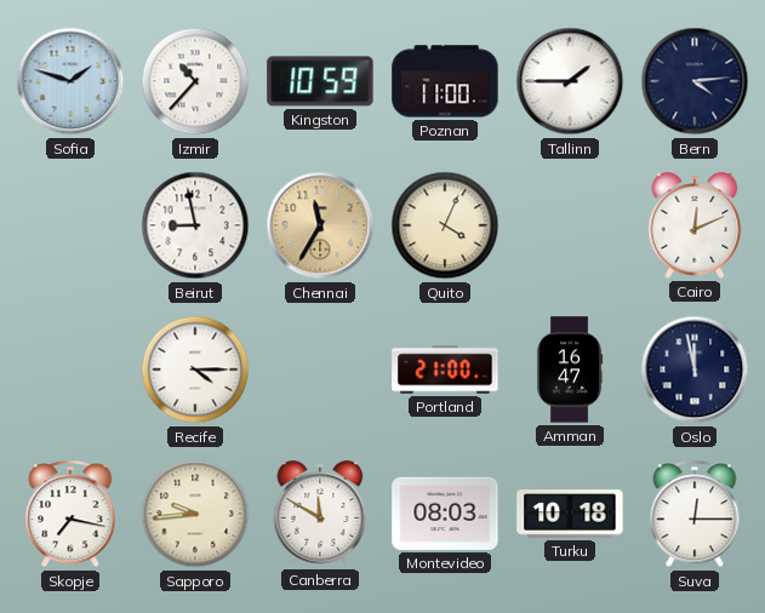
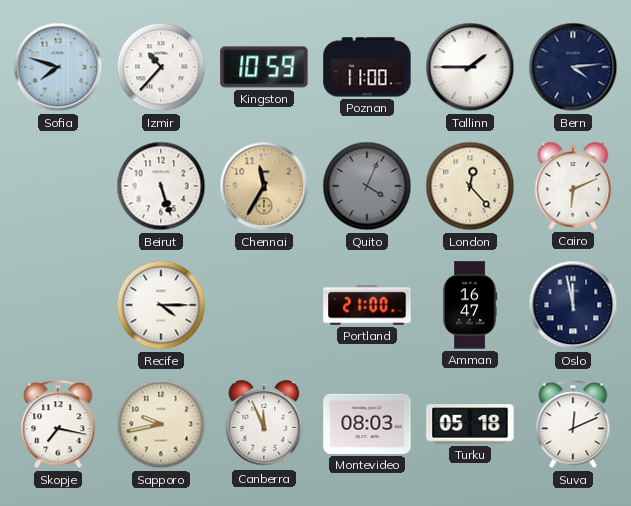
Sofia: 1:48 -> 7:48
Beirut: 8:58 -> 5:27
Quito dial: cream -> grey
London: none -> 12:23
Cairo: 12:11 -> 6:11
Sapporo: 9:44 -> 9:43
Canberra: 11:50 -> 11:56
Turku: 10:18 -> 05:18
Suva: 12:15 -> 12:11
